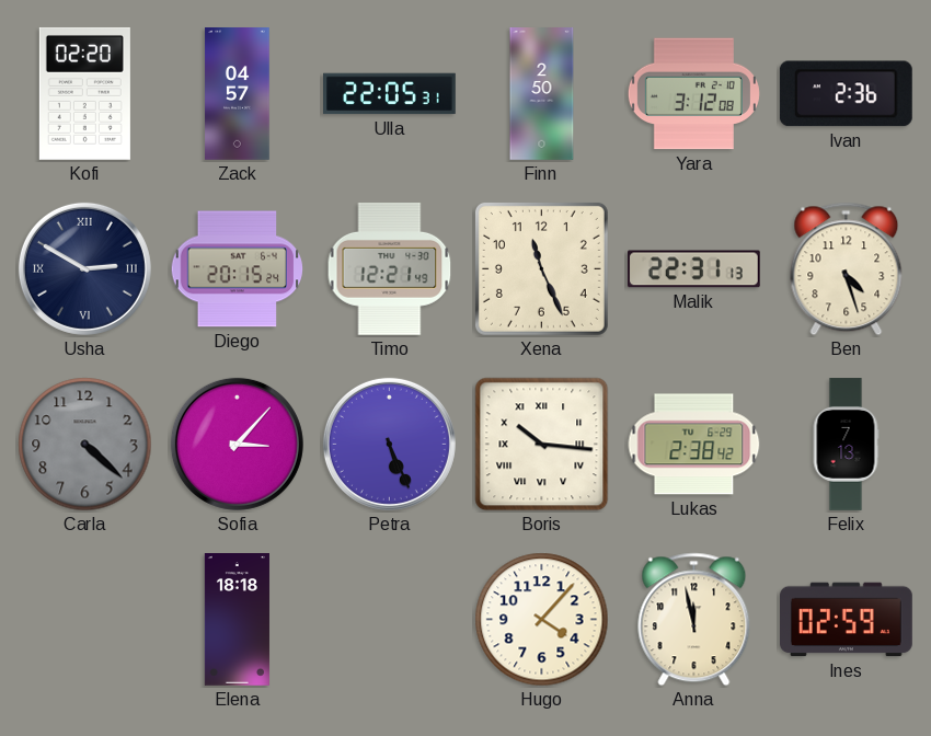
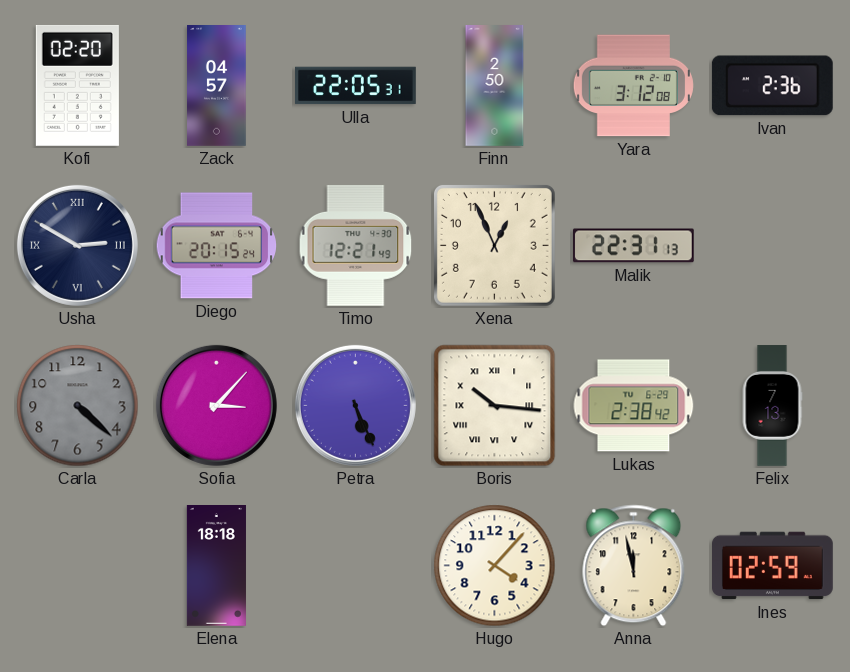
Xena: 11:26 -> 12:56
Ben: 4:27 -> none
